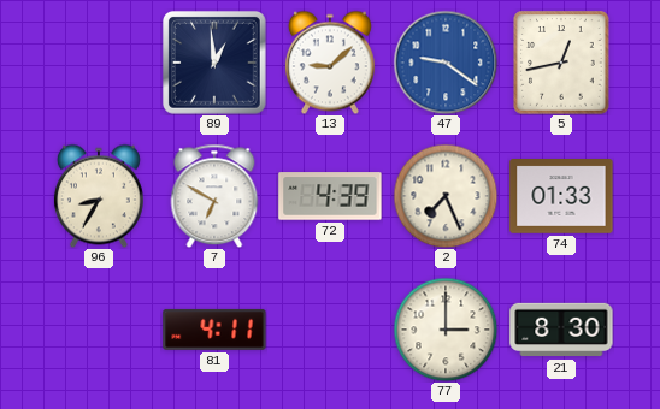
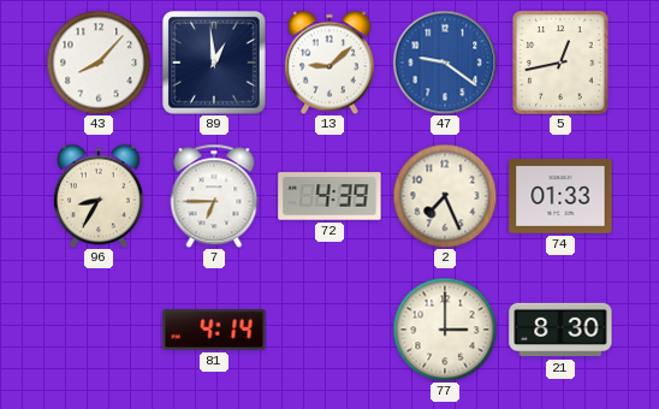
43: none -> 8:07
7: 6:50 -> 6:45
81: 4:11 -> 4:14
